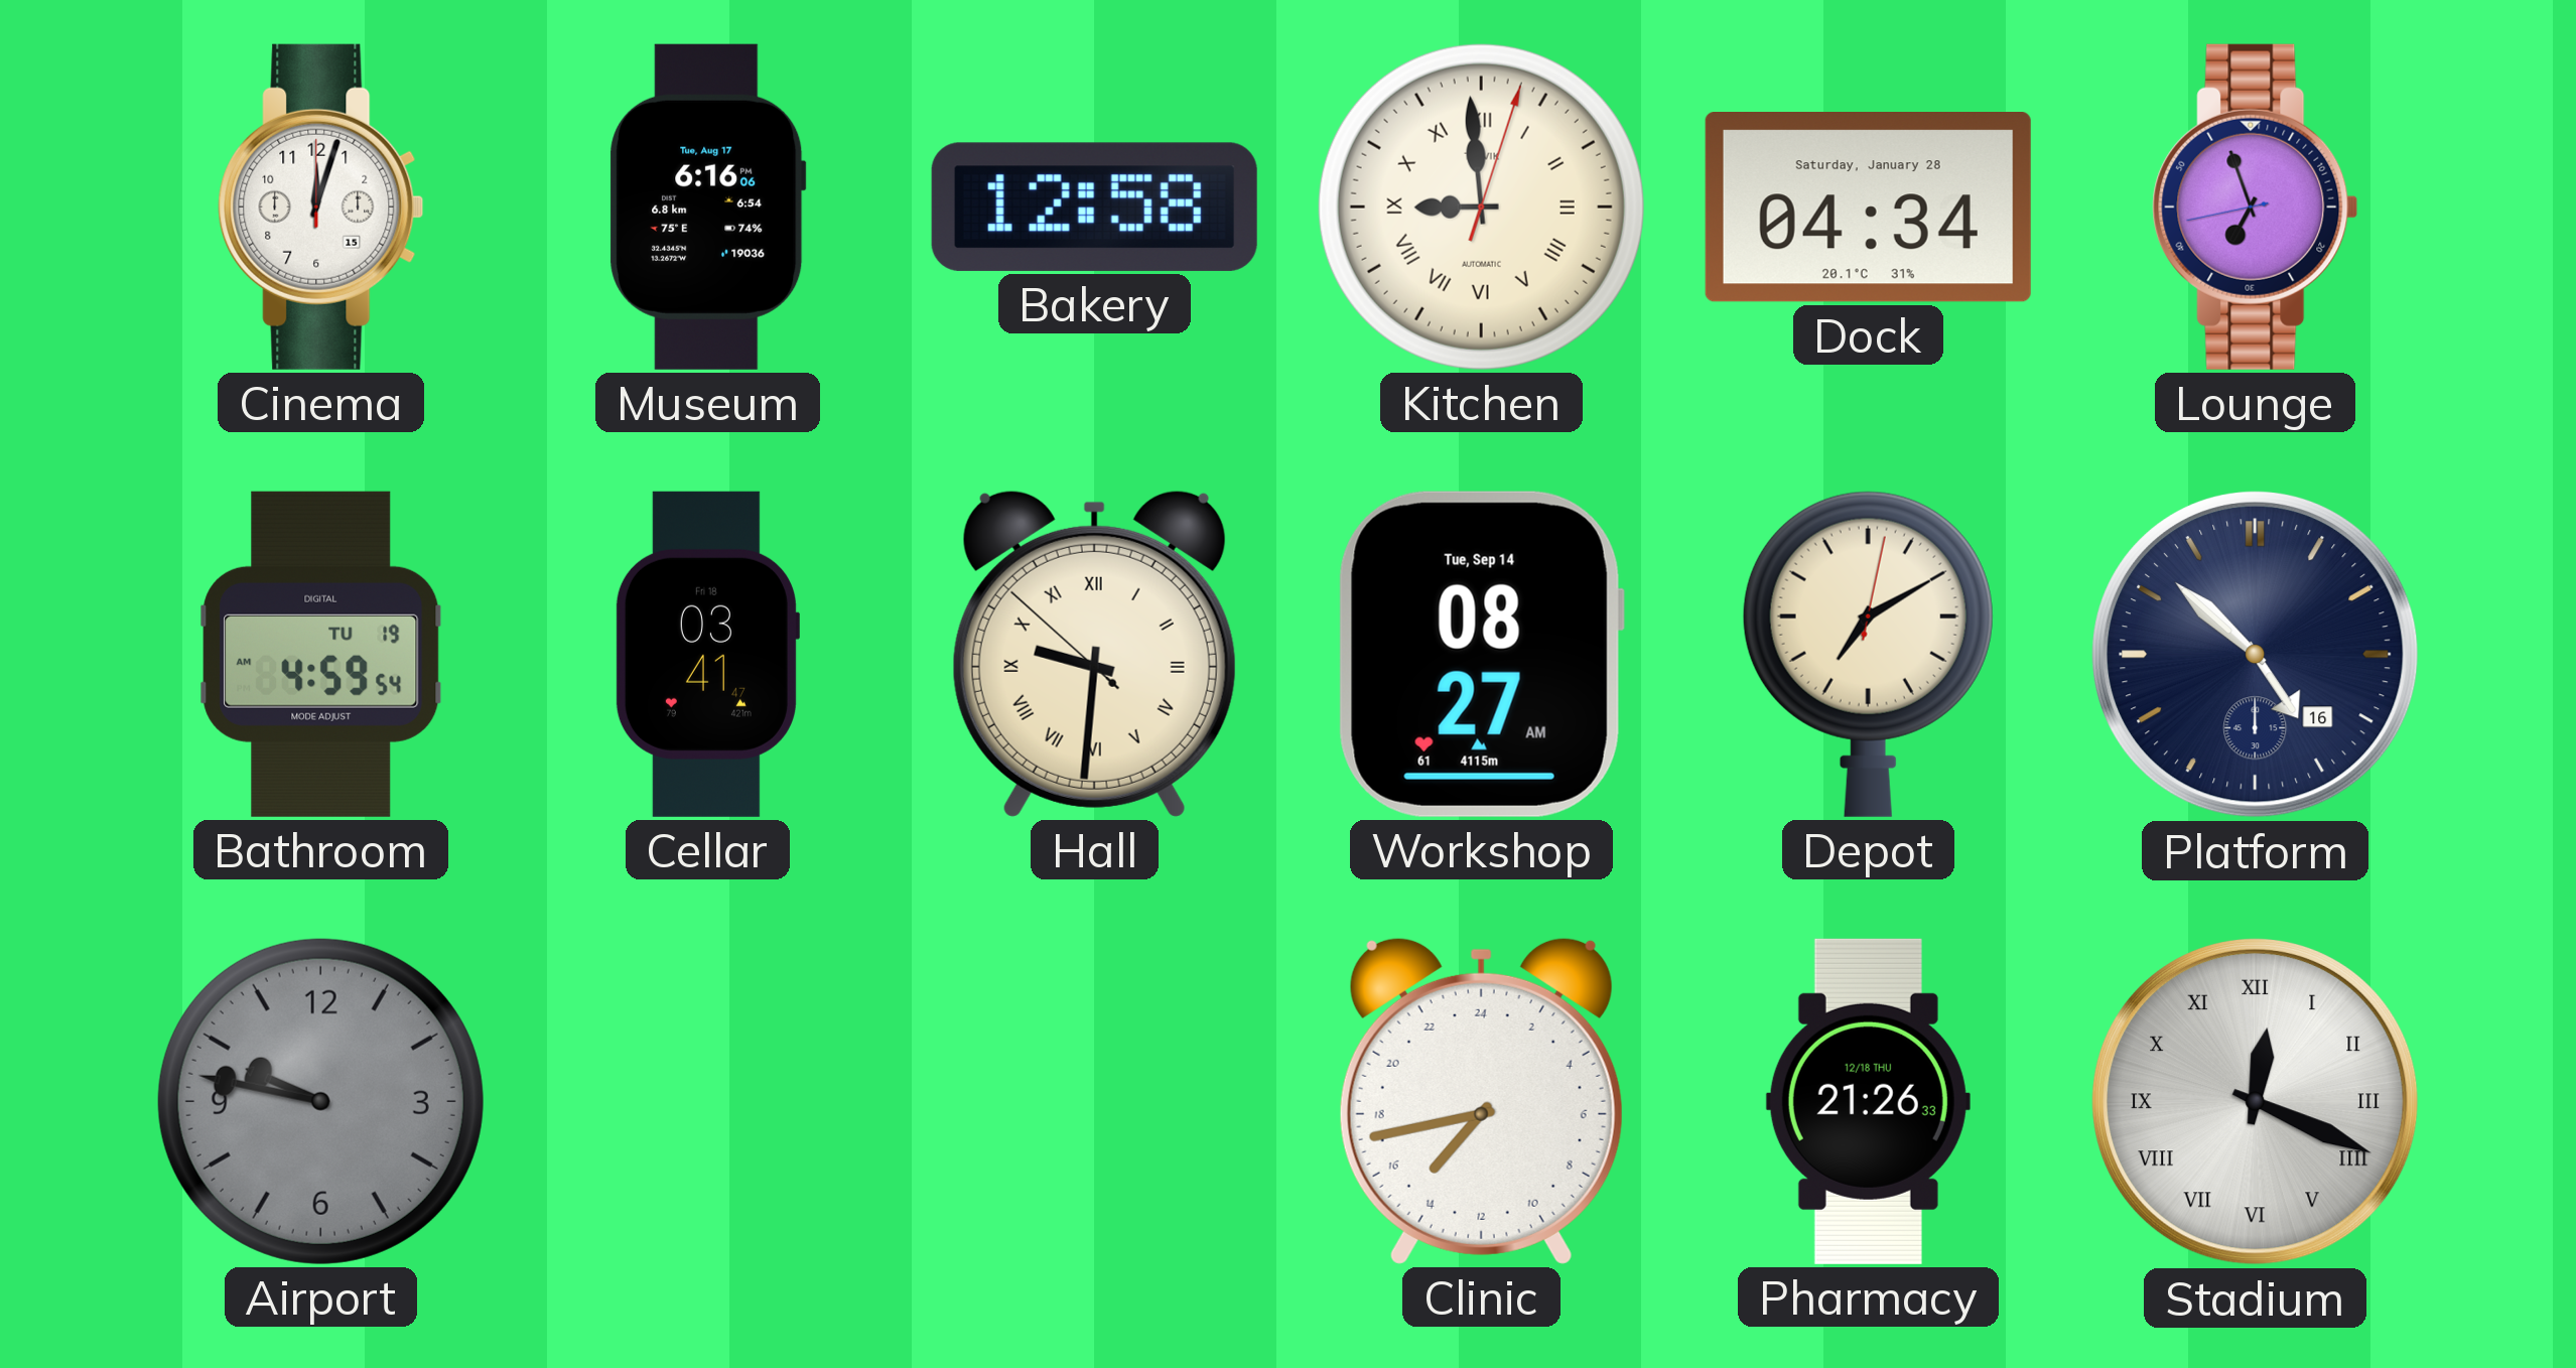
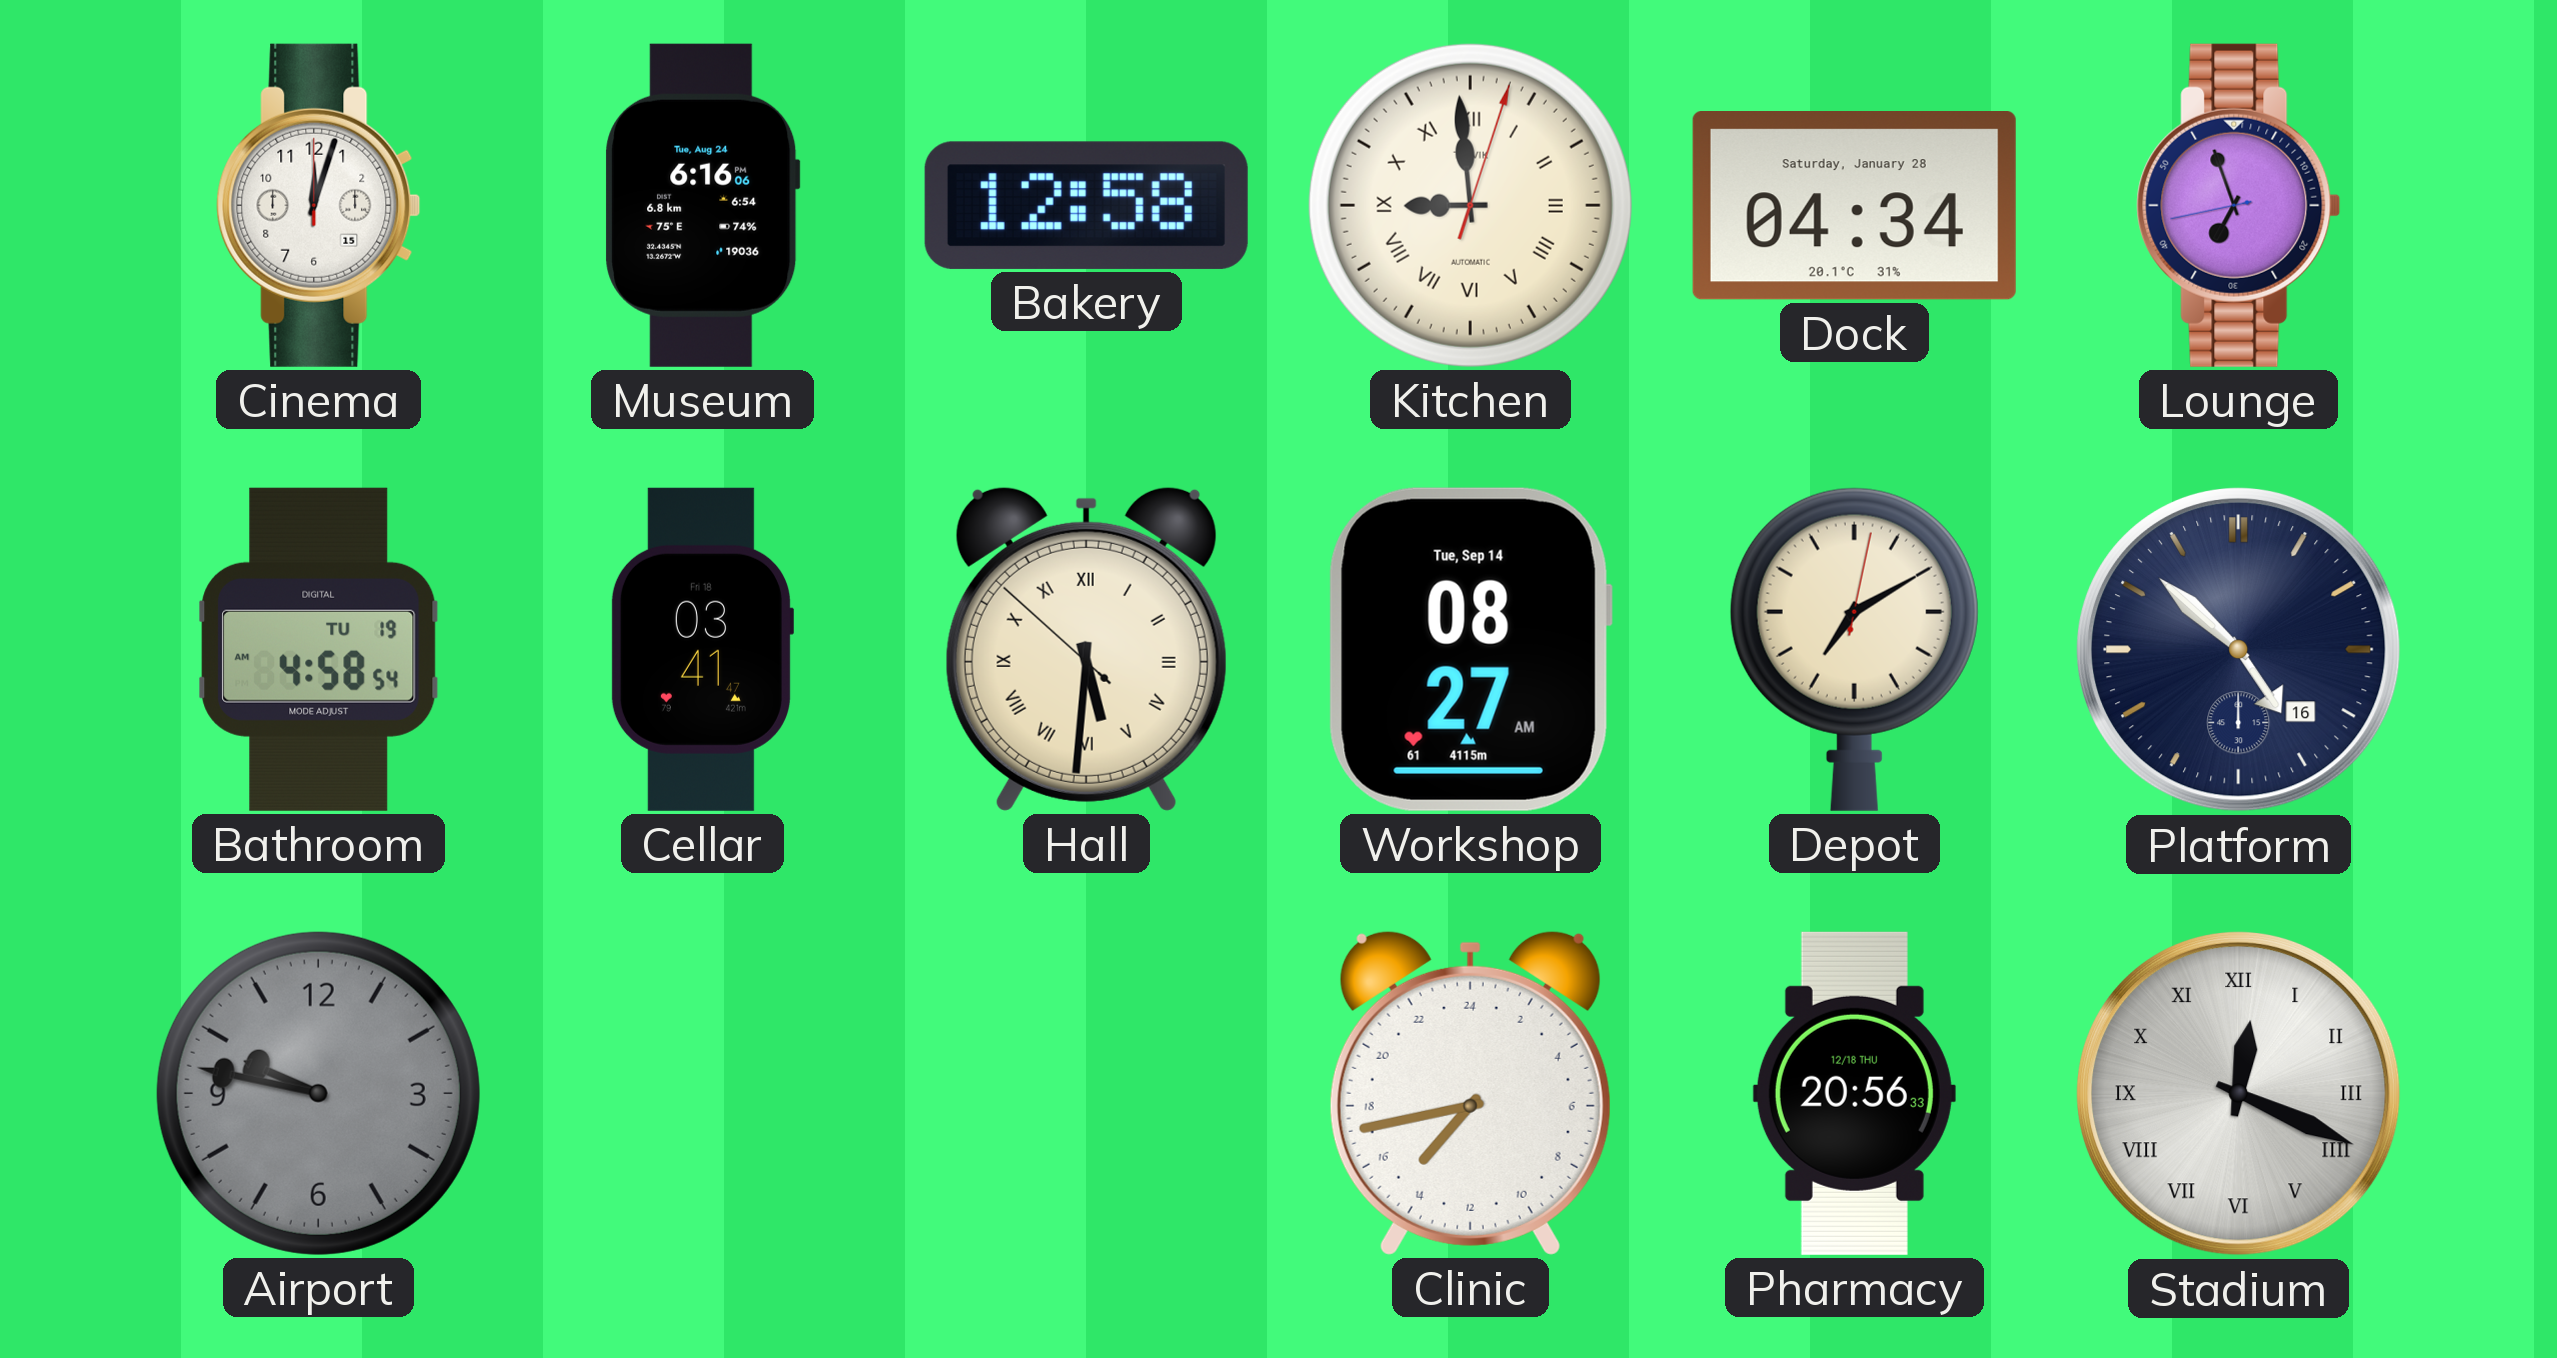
Museum date: Tue, Aug 17 -> Tue, Aug 24
Bathroom: 4:59 -> 4:58
Hall: 9:30 -> 5:30
Pharmacy: 21:26 -> 20:56
